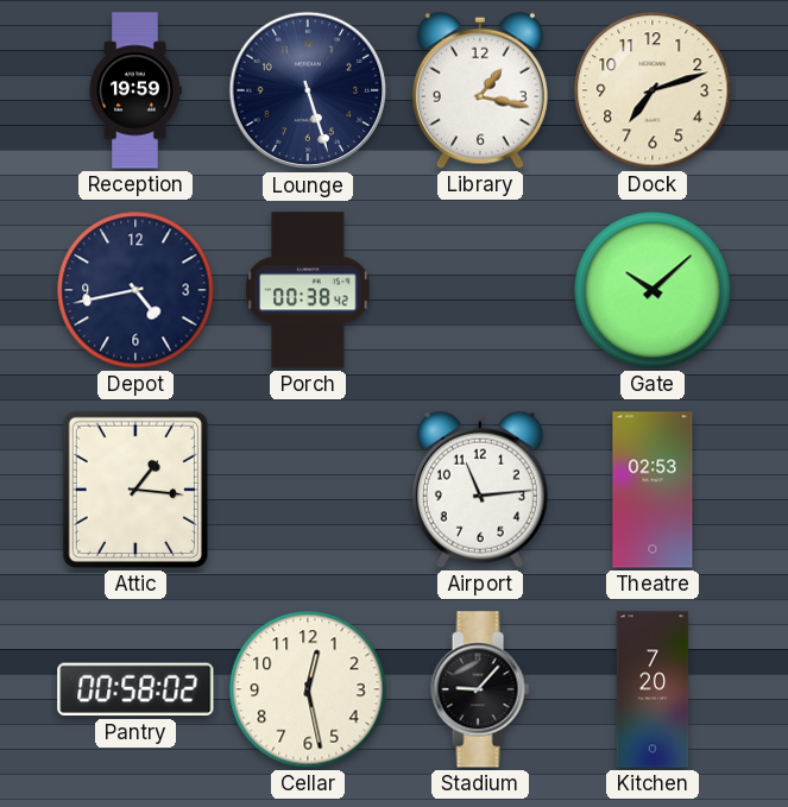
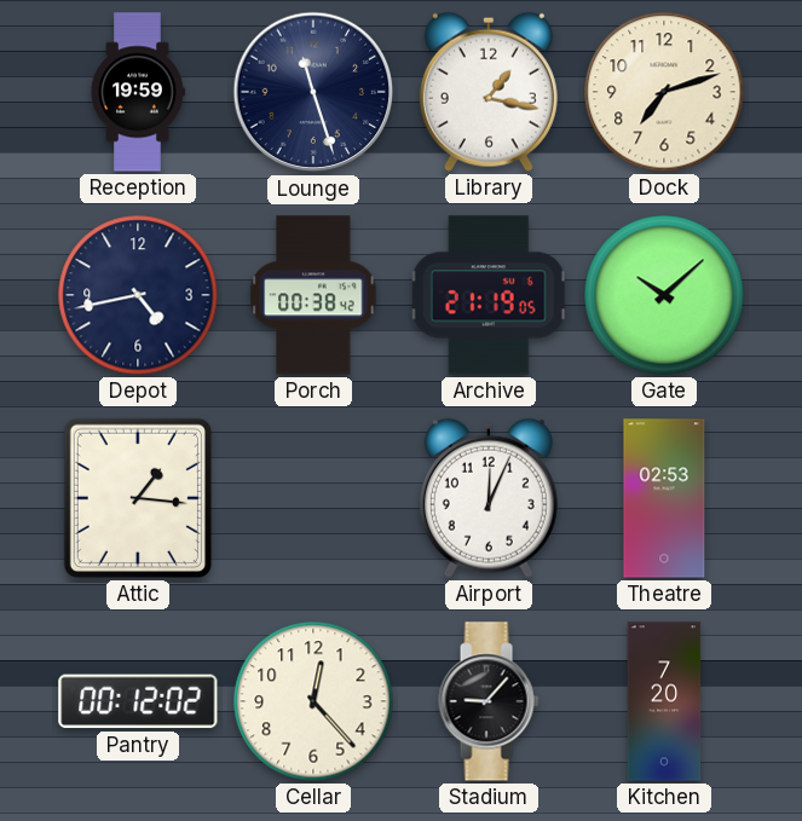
Lounge: 5:27 -> 11:27
Archive: none -> 21:19
Airport: 11:14 -> 12:04
Pantry: 00:58 -> 00:12
Cellar: 12:28 -> 12:23
